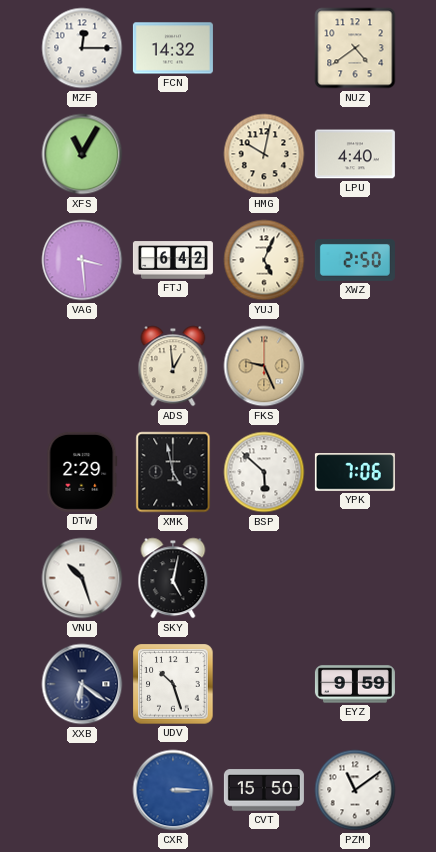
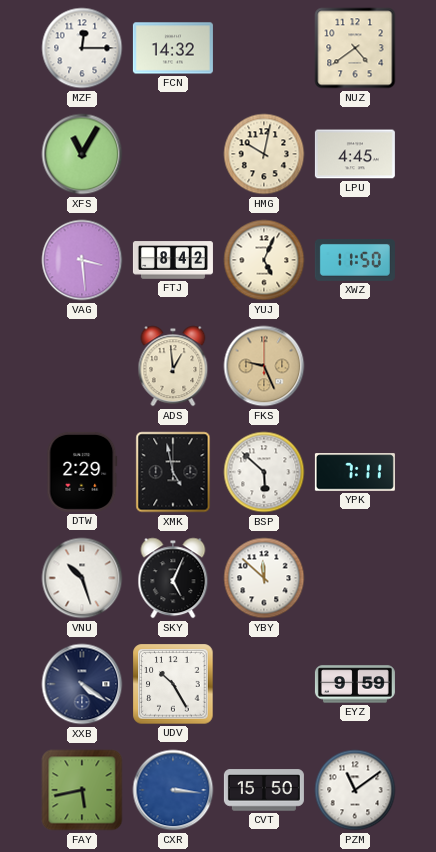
LPU: 4:40 -> 4:45
FTJ: 6:42 -> 8:42
XWZ: 2:50 -> 11:50
YPK: 7:06 -> 7:11
SKY: 5:02 -> 5:04
YBY: none -> 11:52
XXB: 6:21 -> 4:21
UDV: 10:27 -> 10:25
FAY: none -> 5:43
CXR: 3:15 -> 3:16
